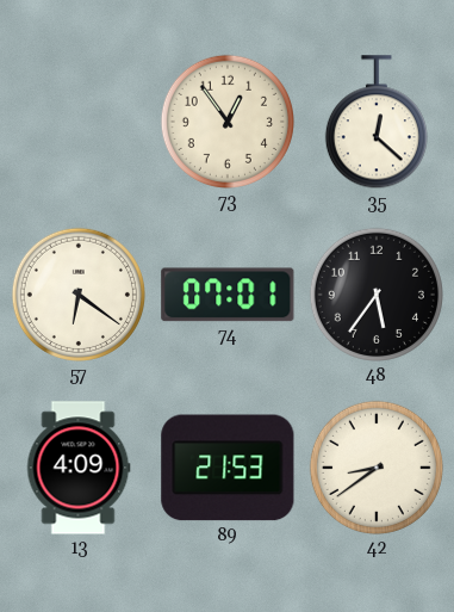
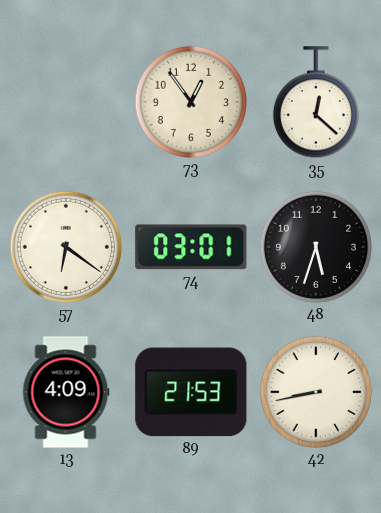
74: 07:01 -> 03:01
48: 5:36 -> 5:33
42: 8:39 -> 8:43
